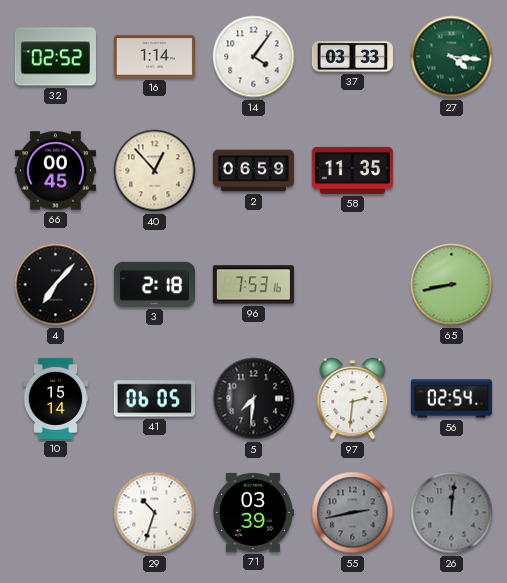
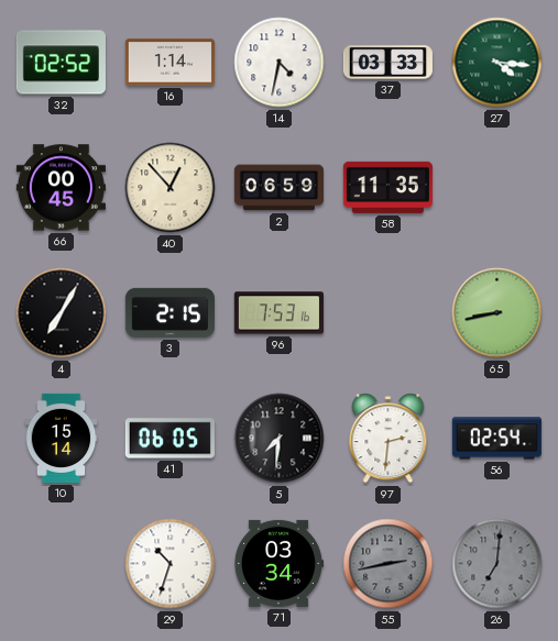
14: 4:06 -> 4:32
4: 7:07 -> 7:05
3: 2:18 -> 2:15
71: 03:39 -> 03:34
26: 12:01 -> 7:01
